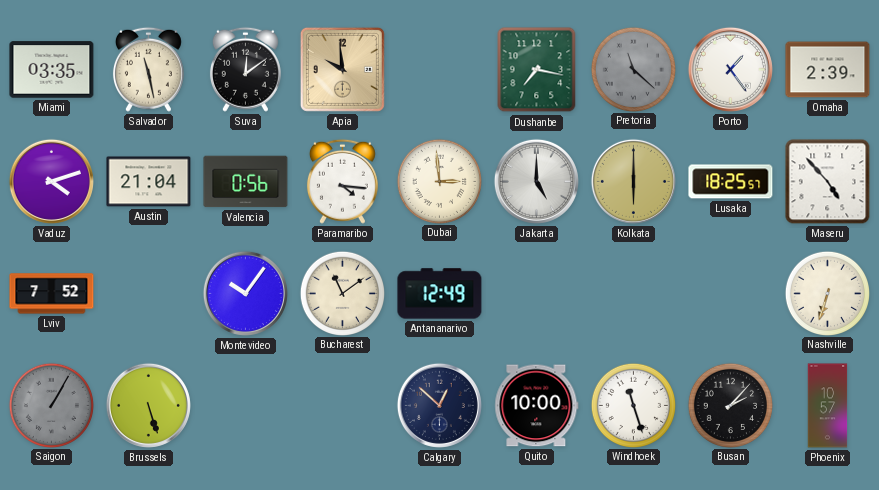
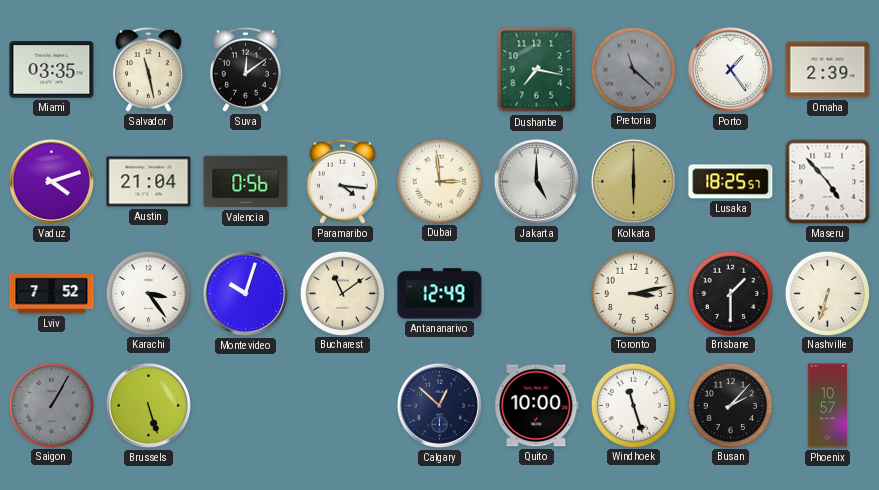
Apia: 9:59 -> none
Karachi: none -> 3:24
Montevideo: 10:06 -> 10:03
Toronto: none -> 3:13
Brisbane: none -> 1:30
